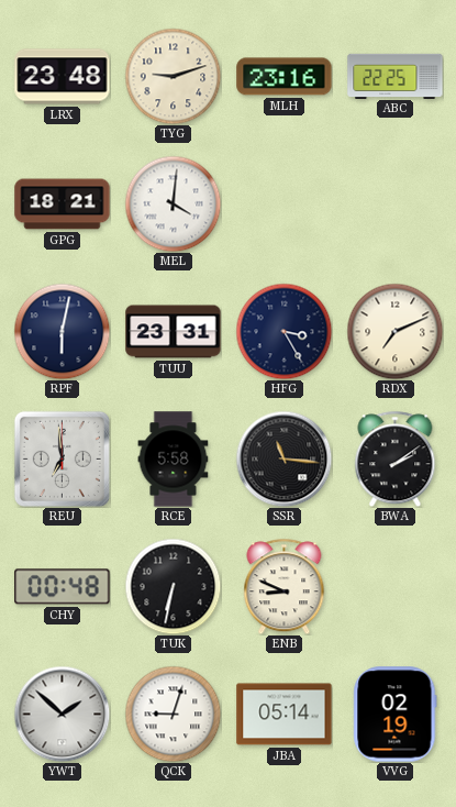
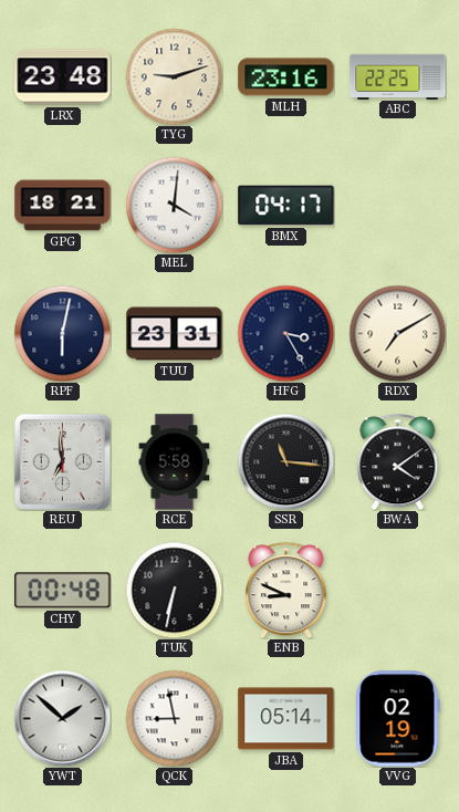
BMX: none -> 04:17
RDX: 7:11 -> 7:10
BWA: 2:09 -> 4:09
QCK: 9:03 -> 8:58
